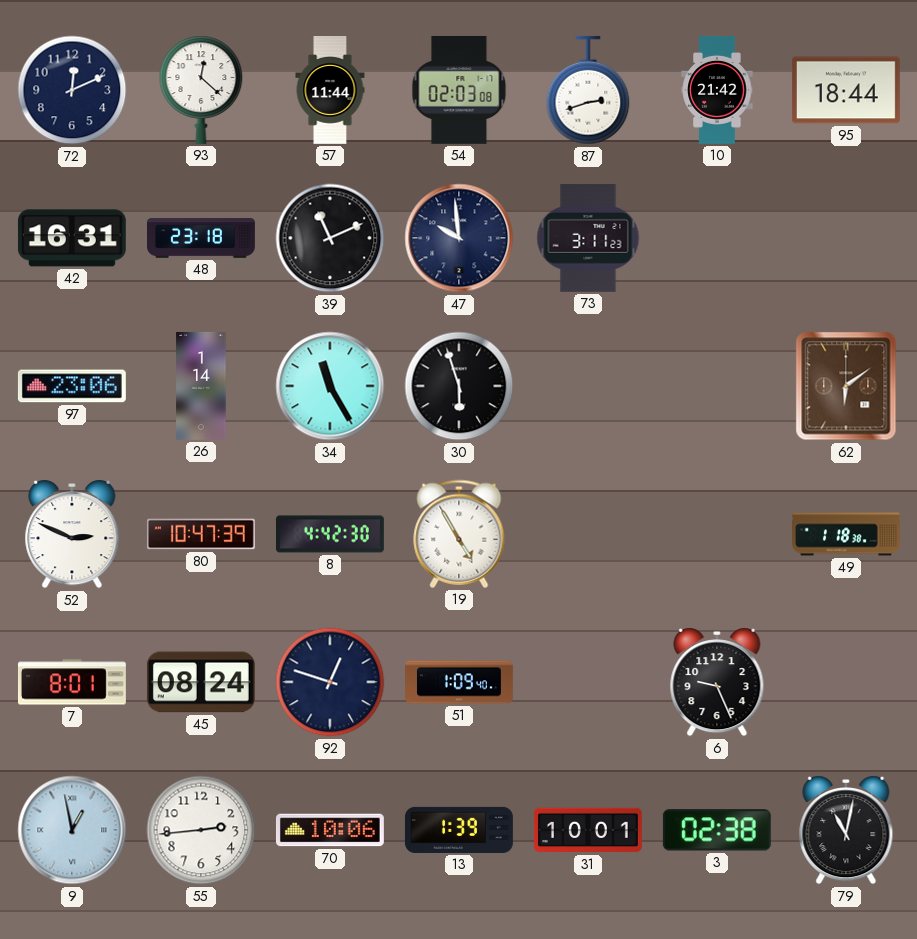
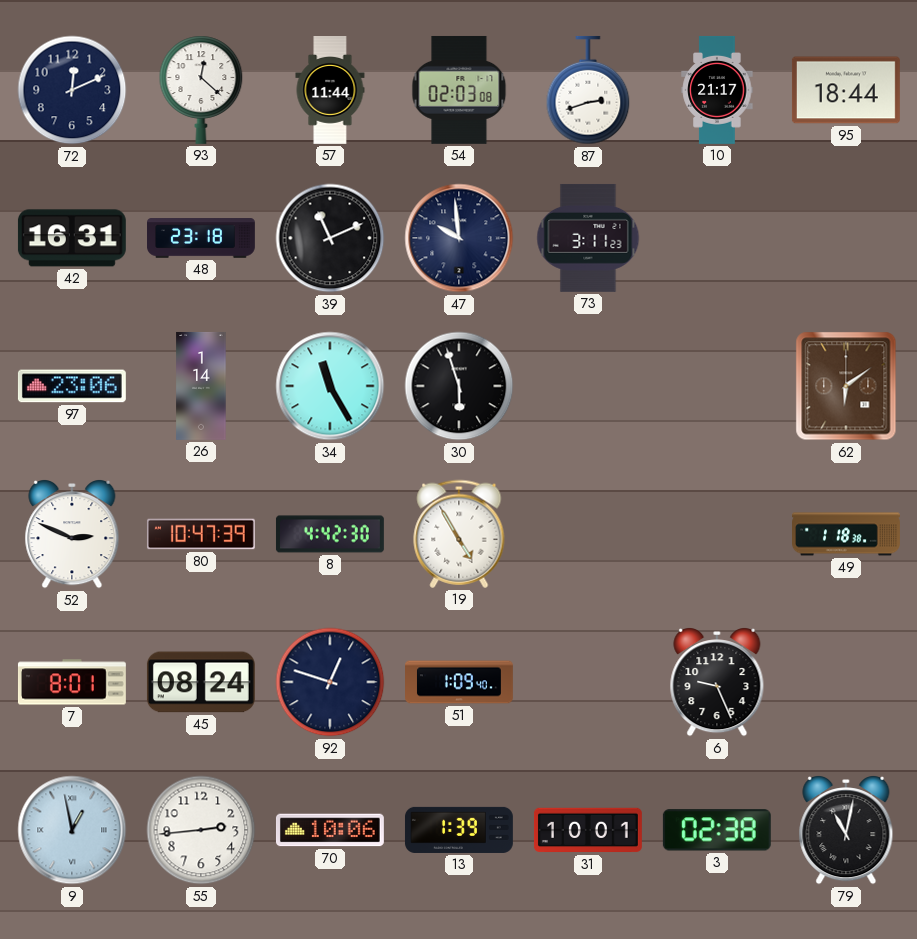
10: 21:42 -> 21:17
